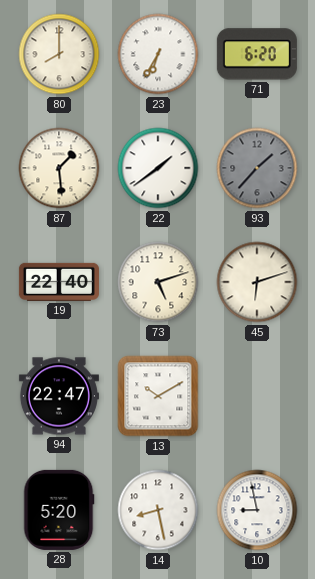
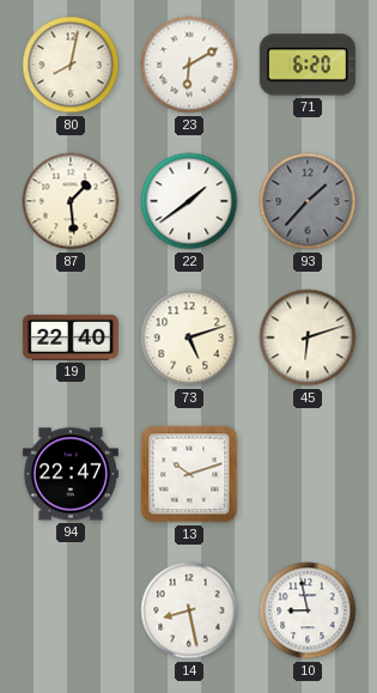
80: 8:00 -> 8:02
23: 6:35 -> 6:10
13: 10:10 -> 10:12
28: 5:20 -> none
